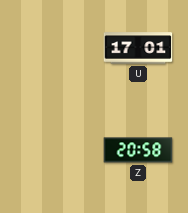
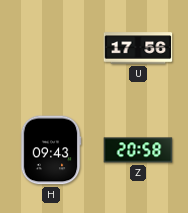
U: 17:01 -> 17:56
H: none -> 09:43
